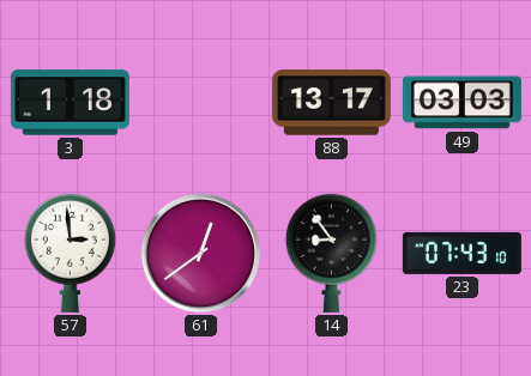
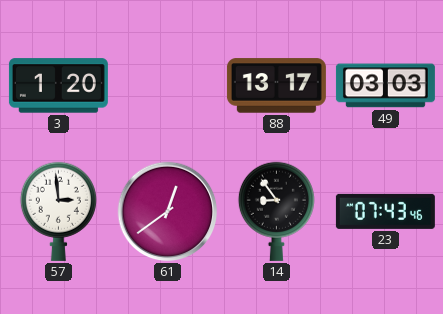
3: 1:18 -> 1:20
23: 07:43:10 -> 07:43:46
